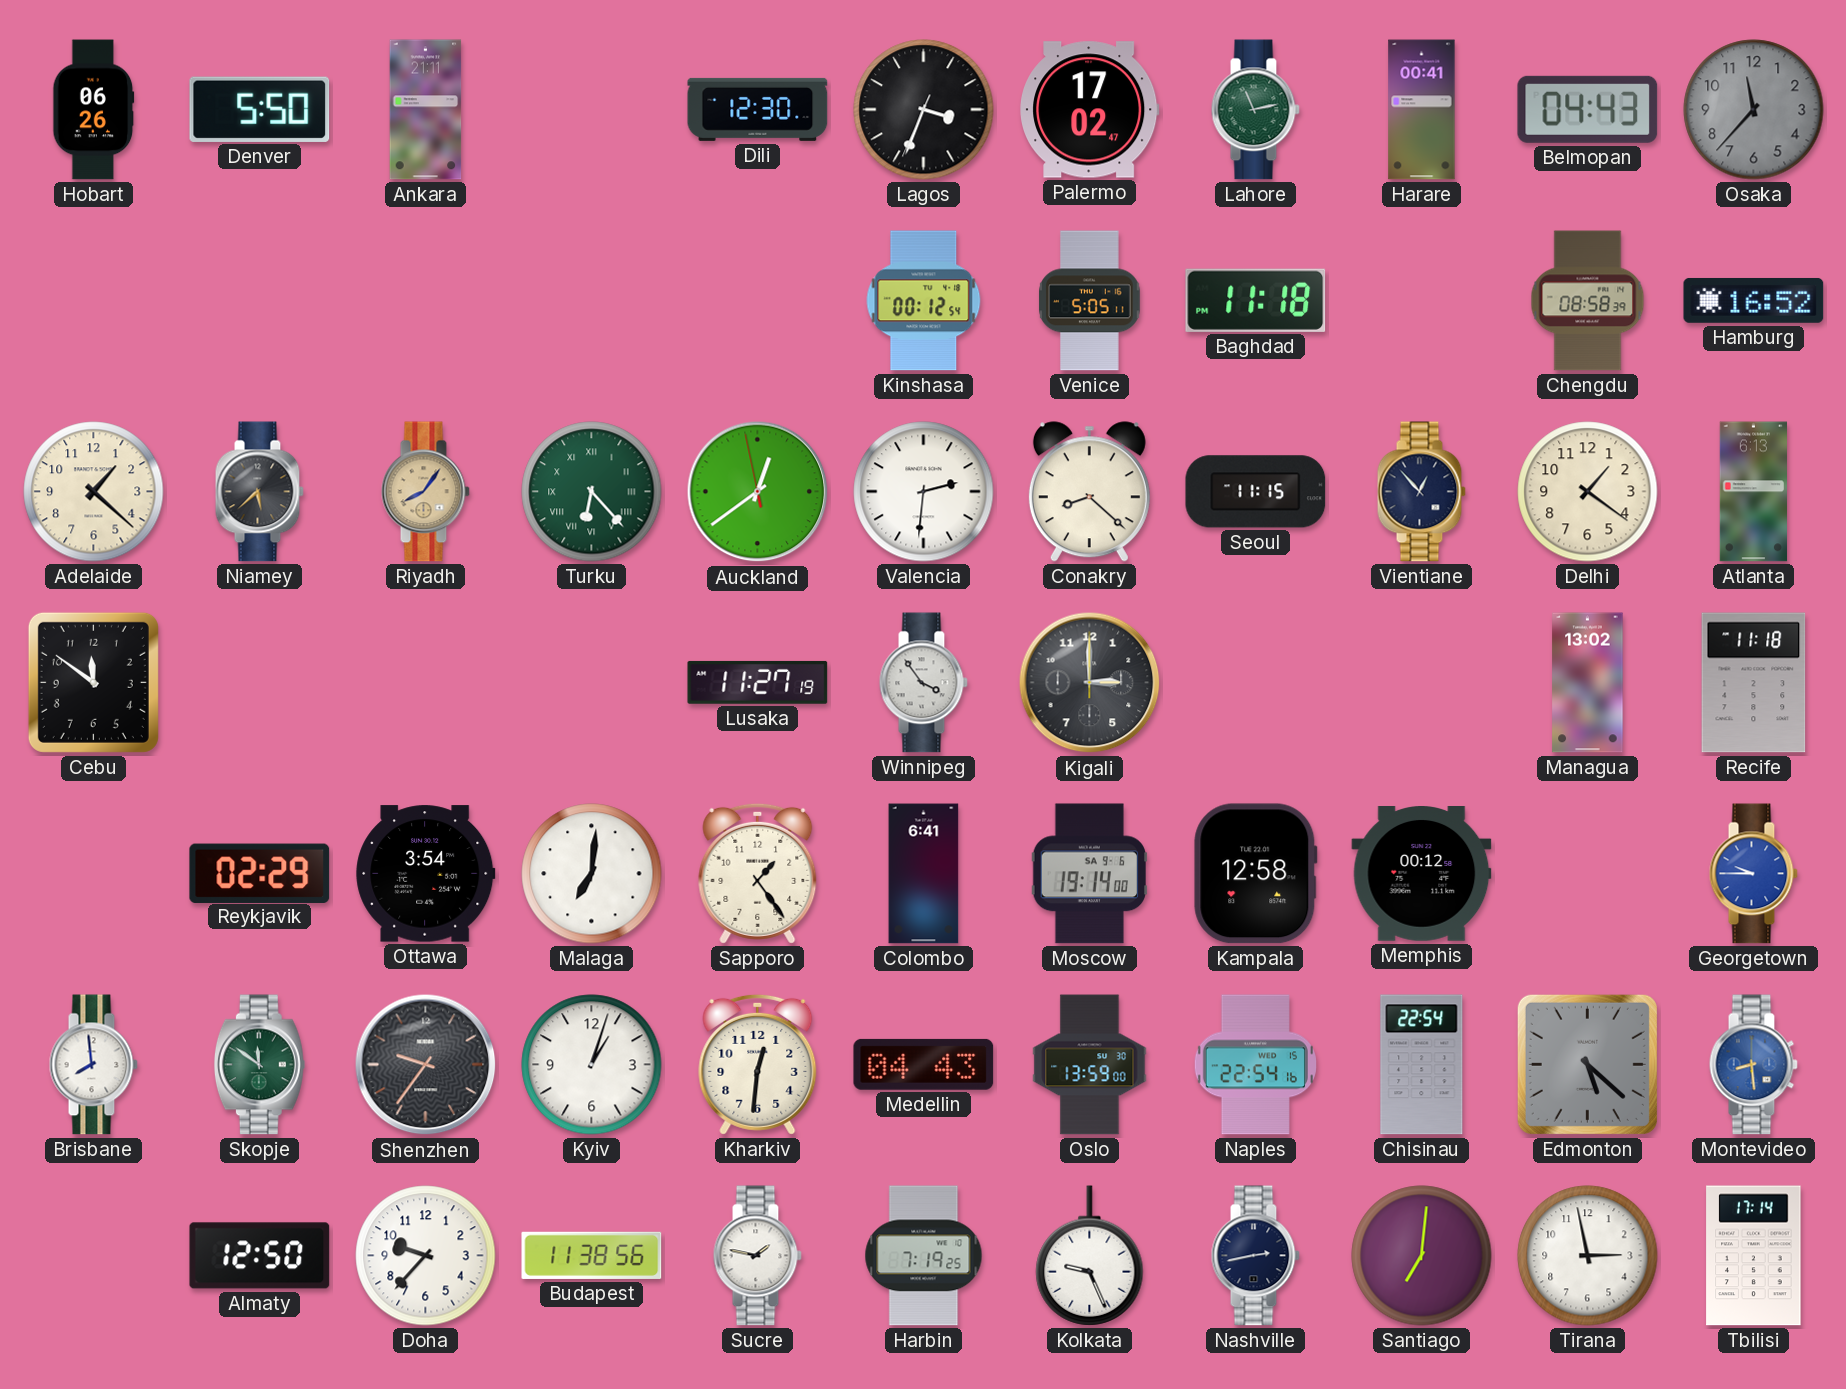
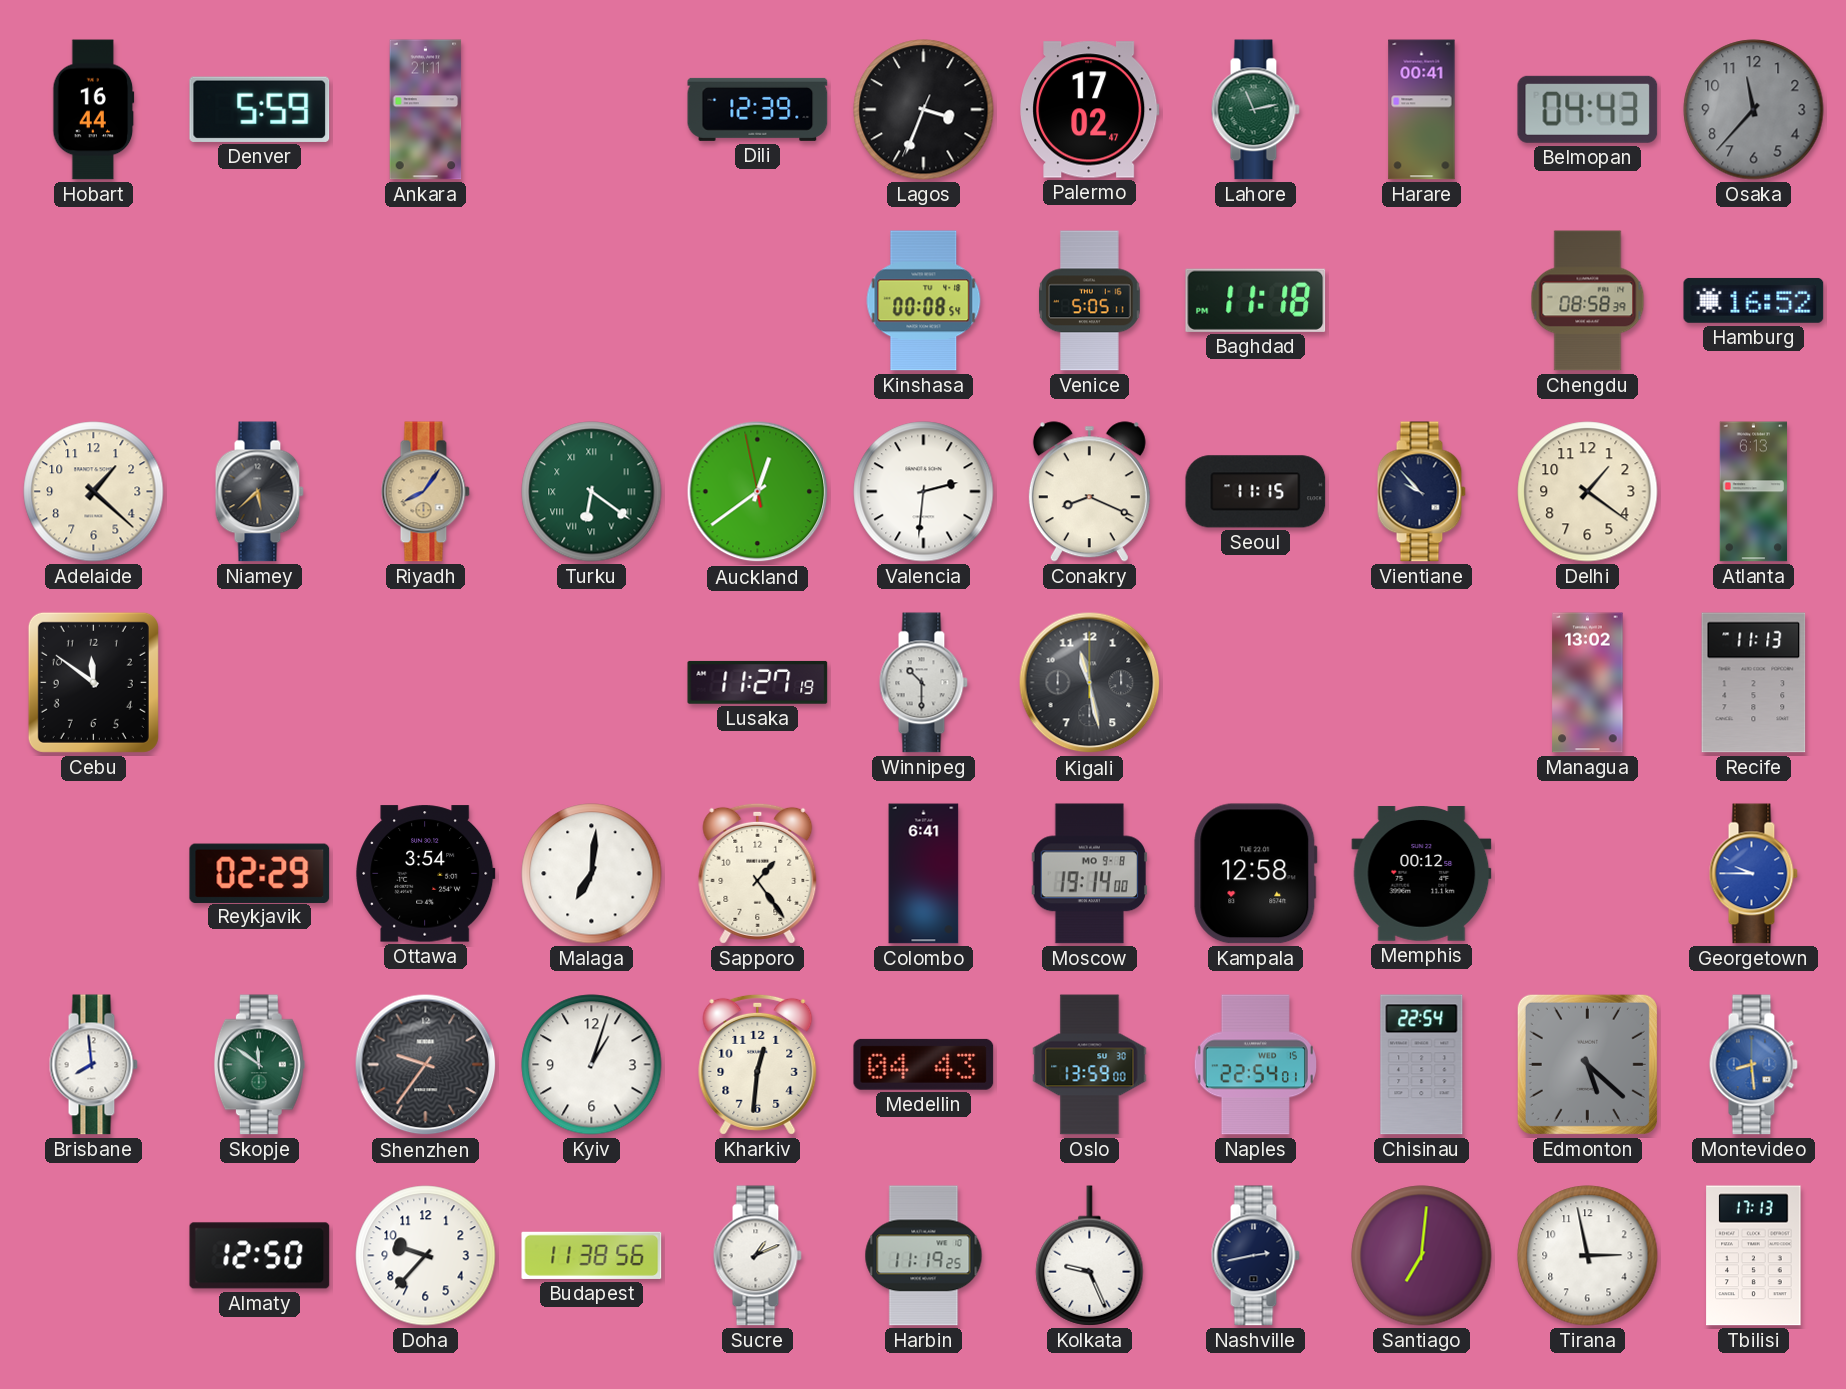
Hobart: 06:26 -> 16:44
Denver: 5:50 -> 5:59
Dili: 12:30 -> 12:39
Kinshasa: 00:12 -> 00:08
Turku: 6:23 -> 6:21
Conakry: 8:22 -> 8:19
Vientiane: 12:53 -> 9:53
Winnipeg: 3:54 -> 10:30
Kigali: 3:00 -> 11:28
Recife: 11:18 -> 11:13
Moscow date: SA 9-6 -> MO 9-8
Naples: 22:54:16 -> 22:54:01
Sucre: 1:47 -> 1:11
Harbin: 7:19 -> 11:19
Tbilisi: 17:14 -> 17:13
